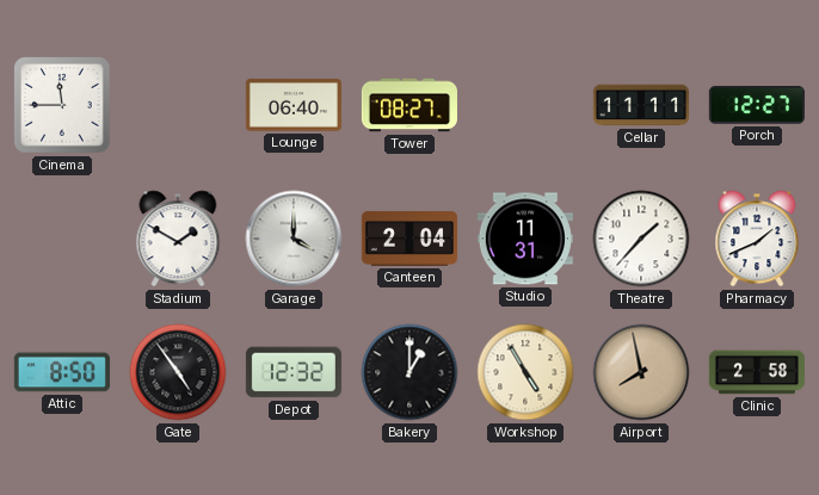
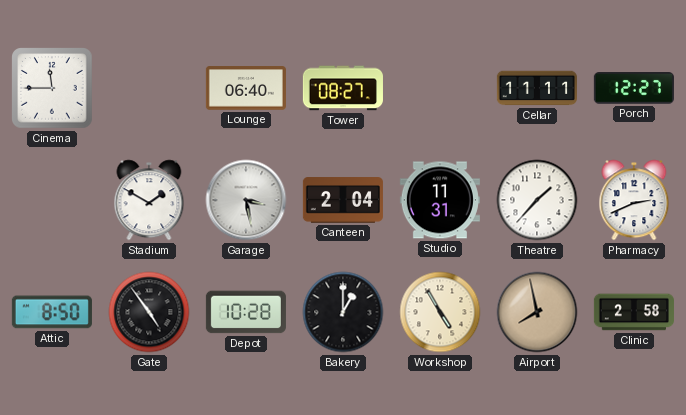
Garage: 4:00 -> 3:28
Pharmacy: 1:41 -> 2:41
Depot: 12:32 -> 10:28
